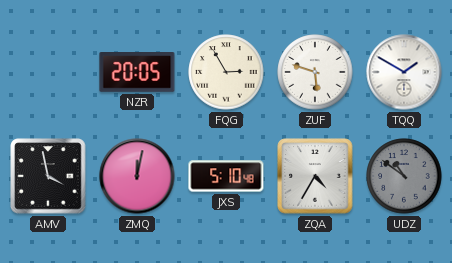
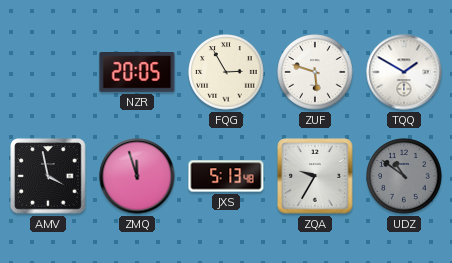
ZMQ: 12:02 -> 11:57
JXS: 5:10 -> 5:13
ZQA: 4:35 -> 9:35
